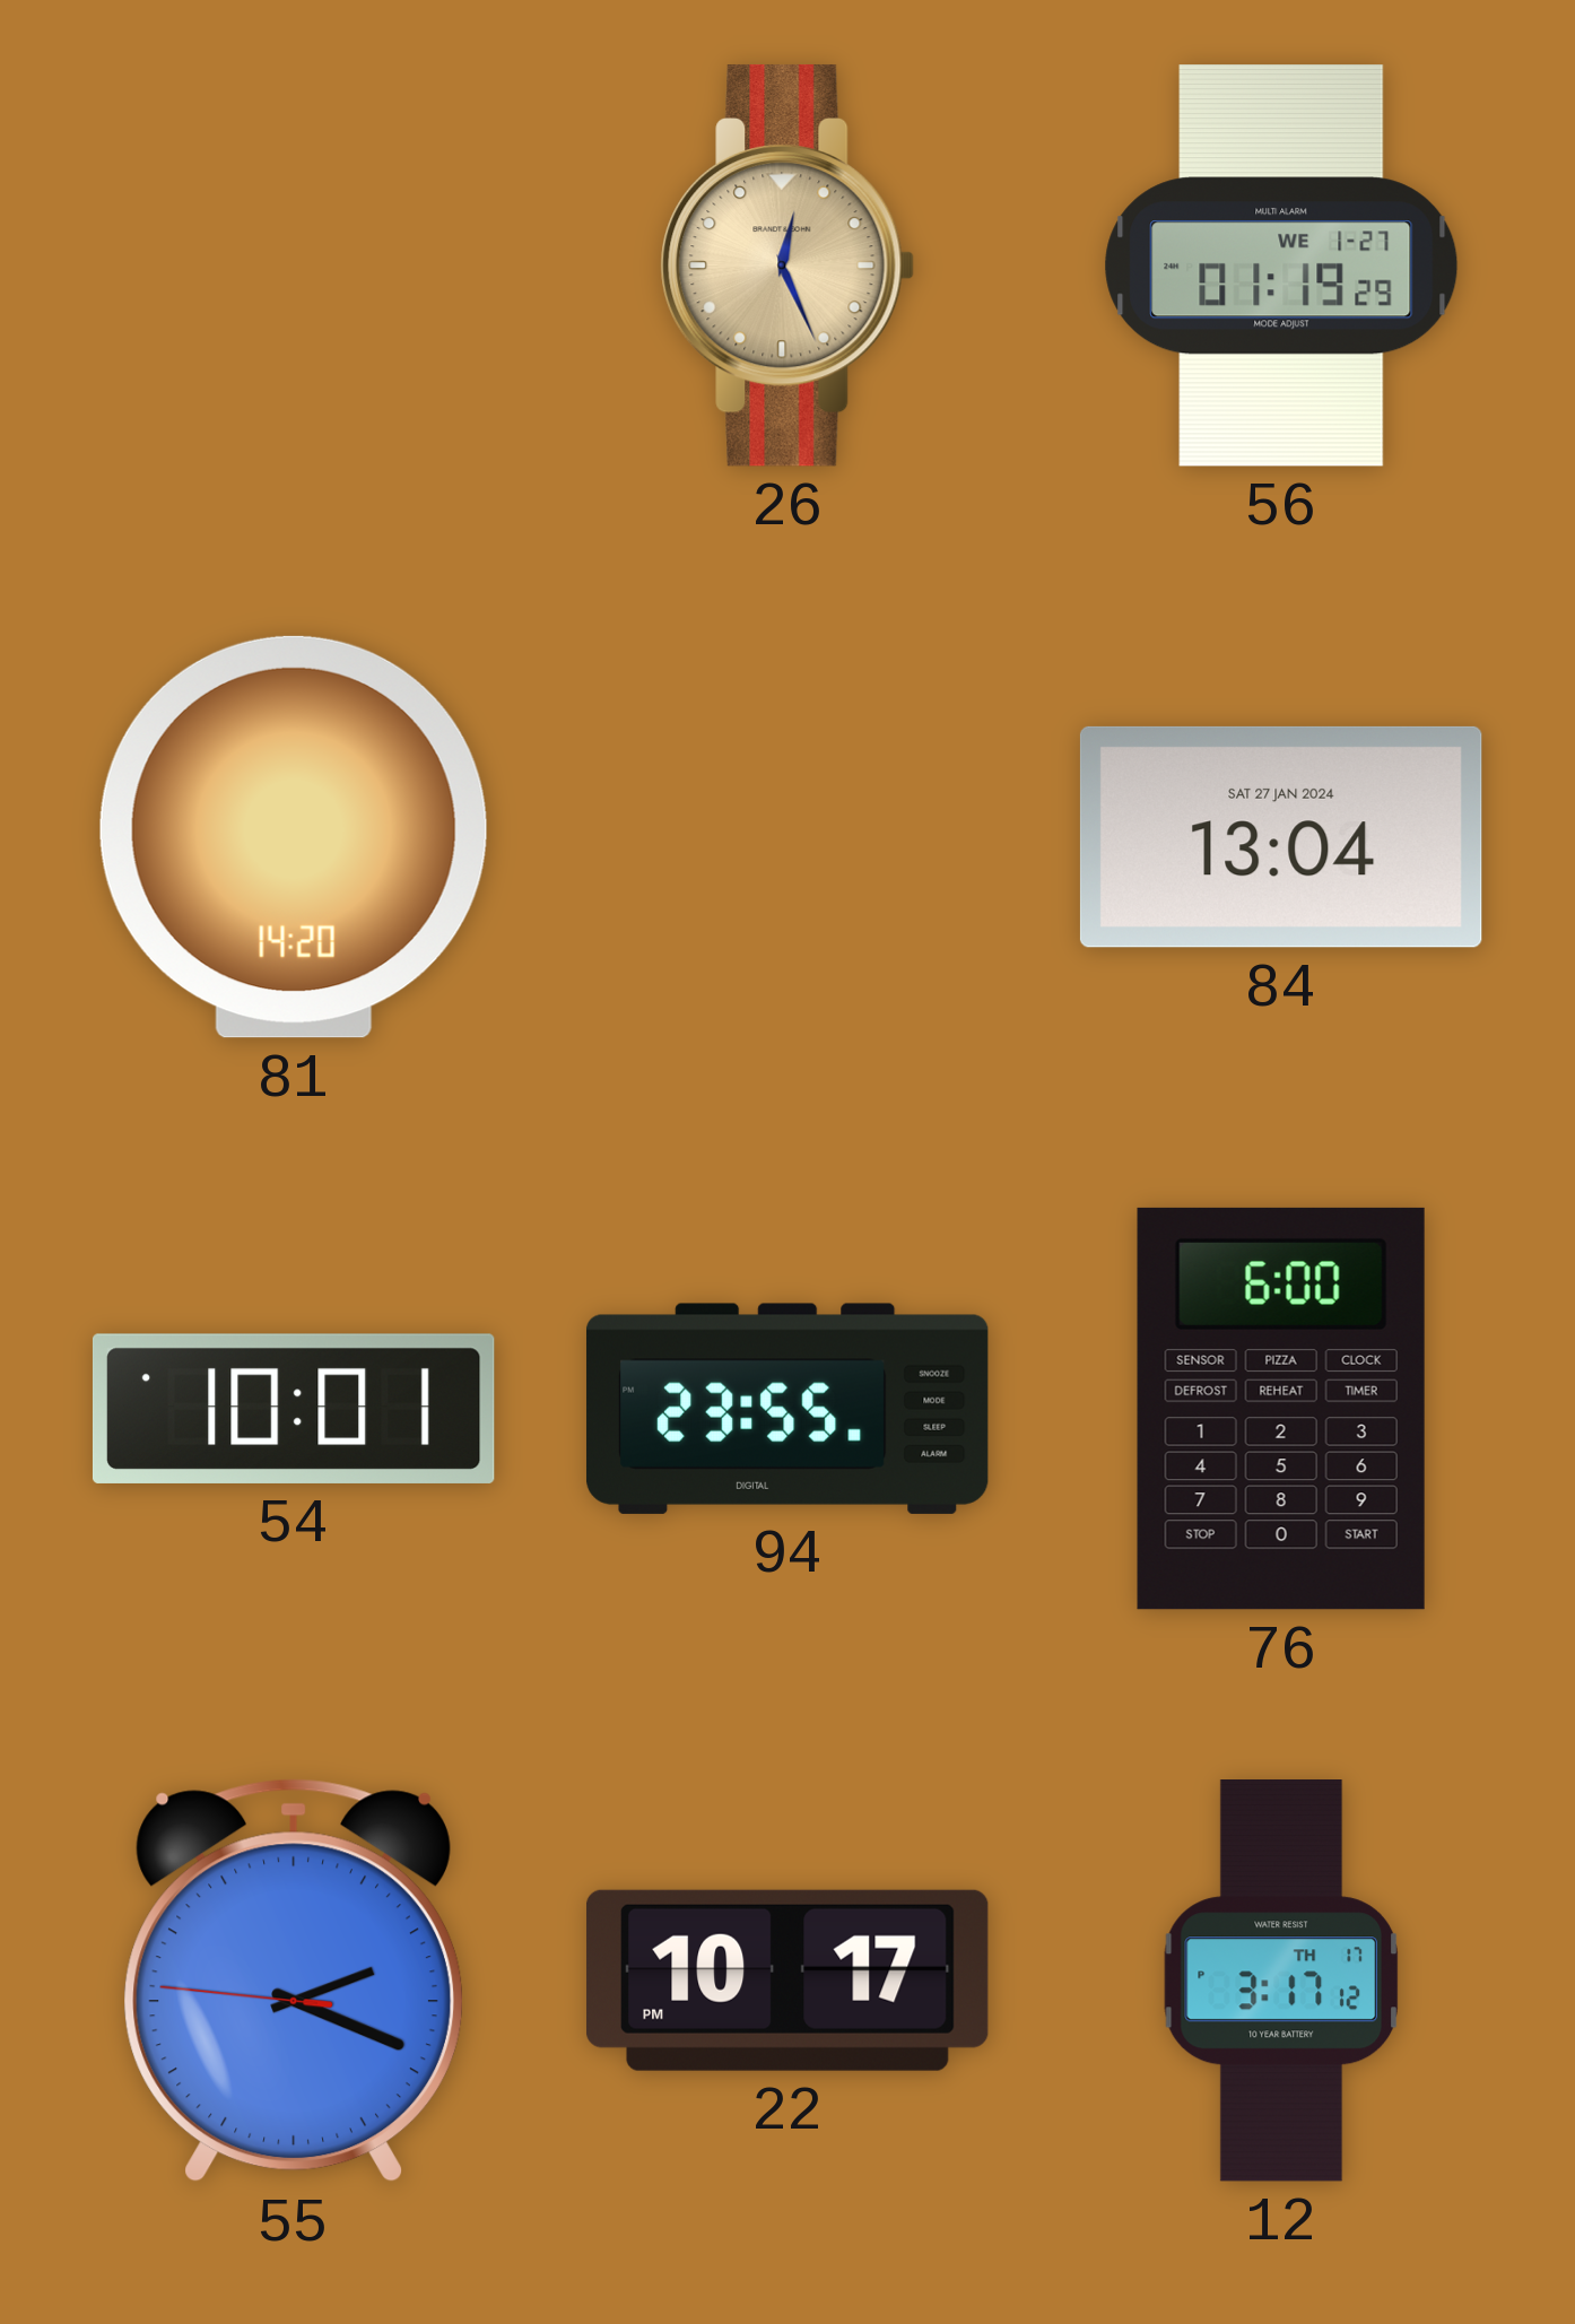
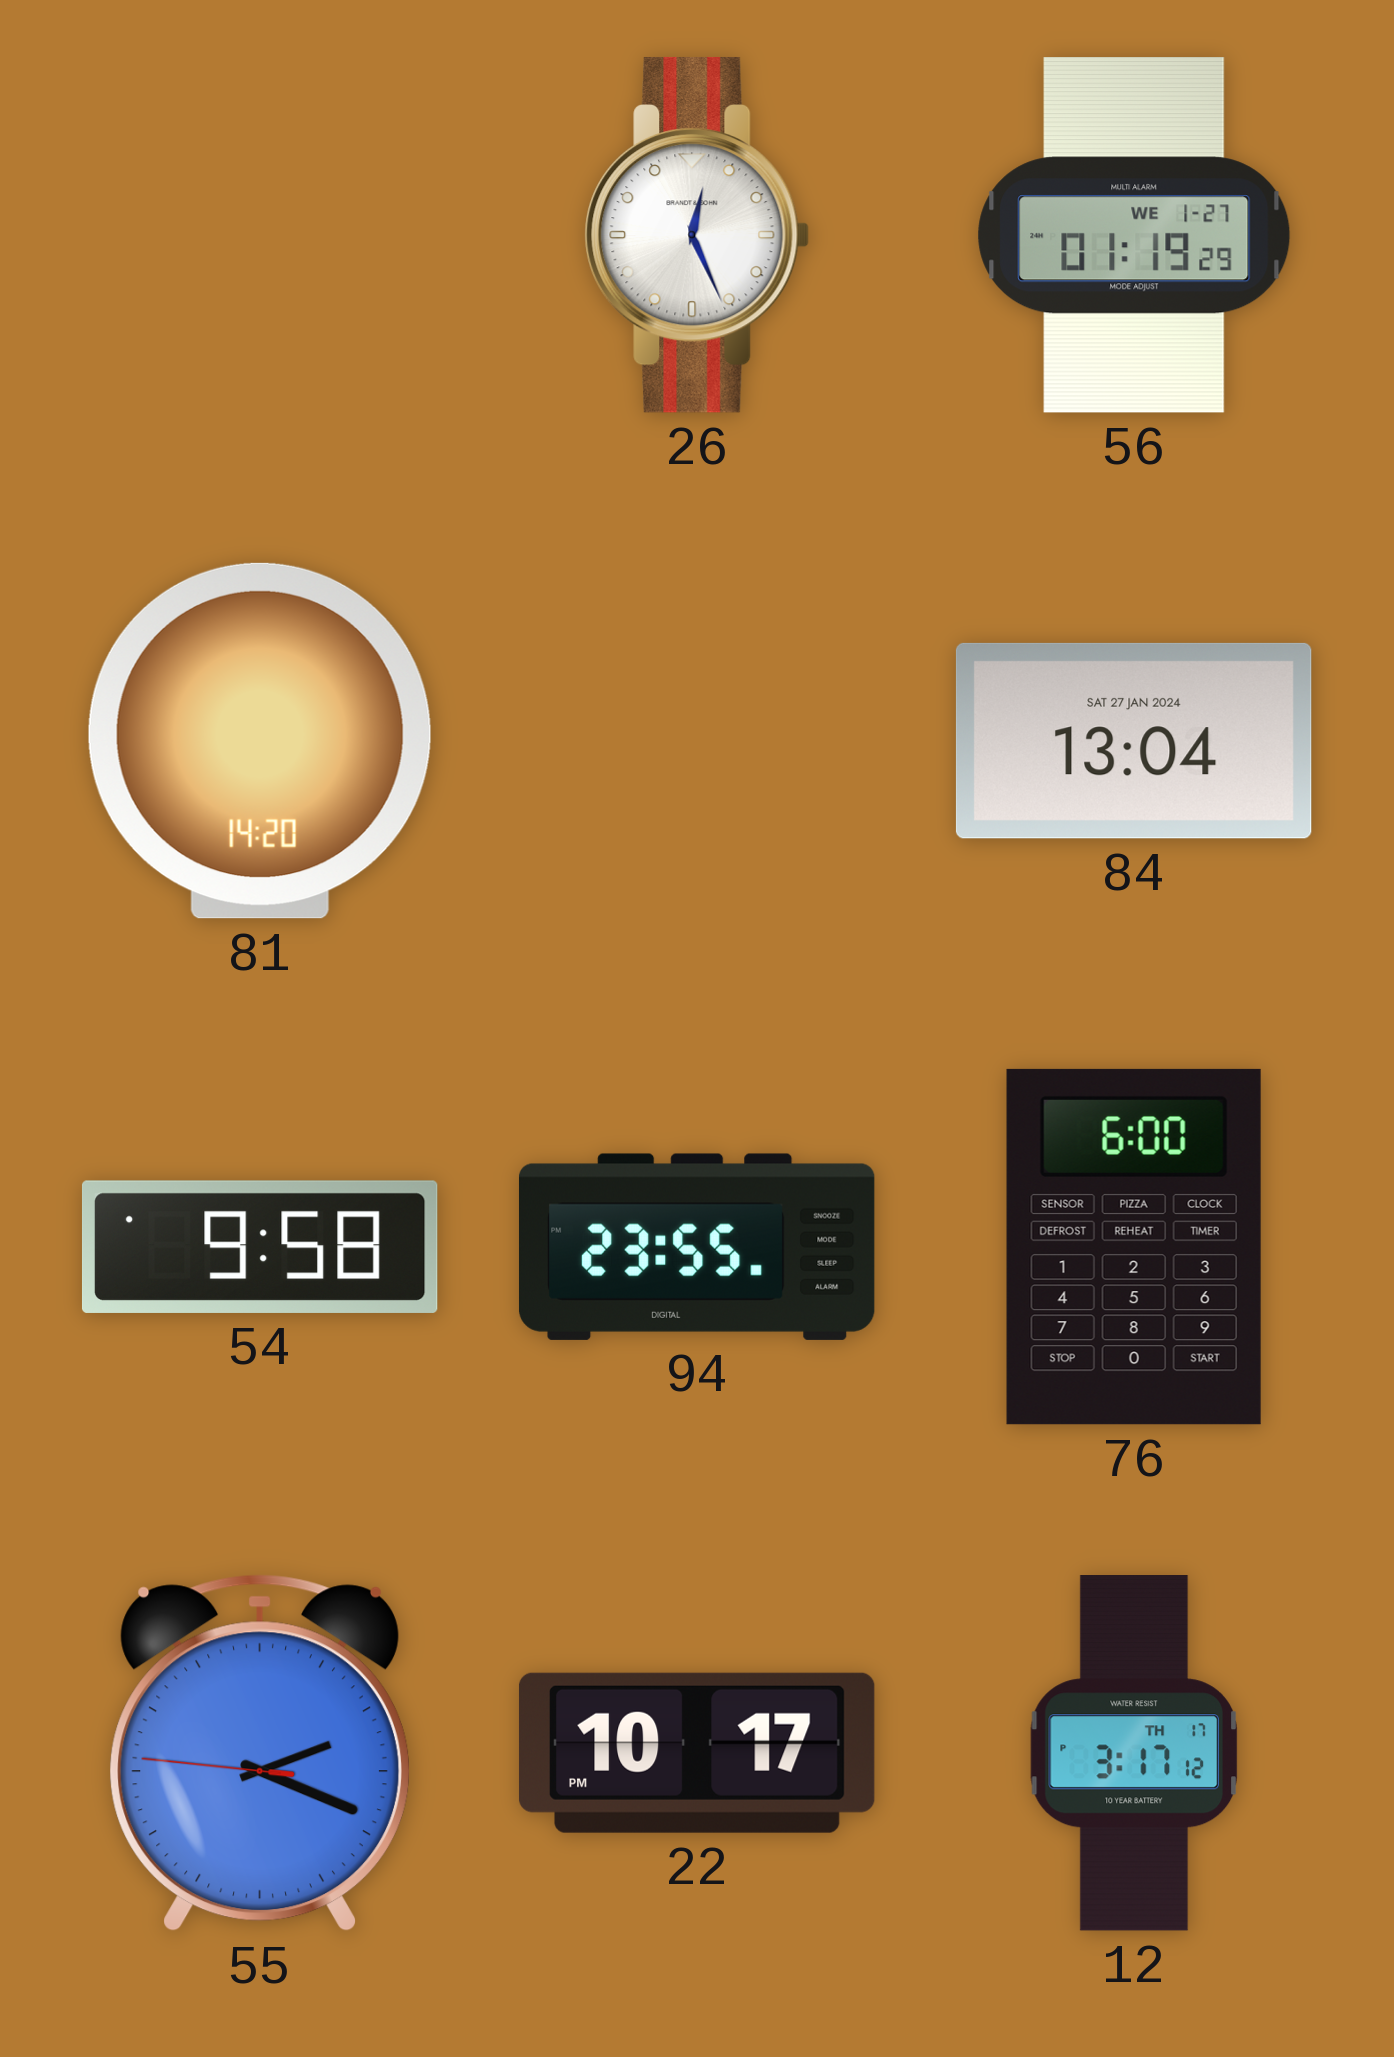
26 dial: champagne -> white
54: 10:01 -> 9:58
